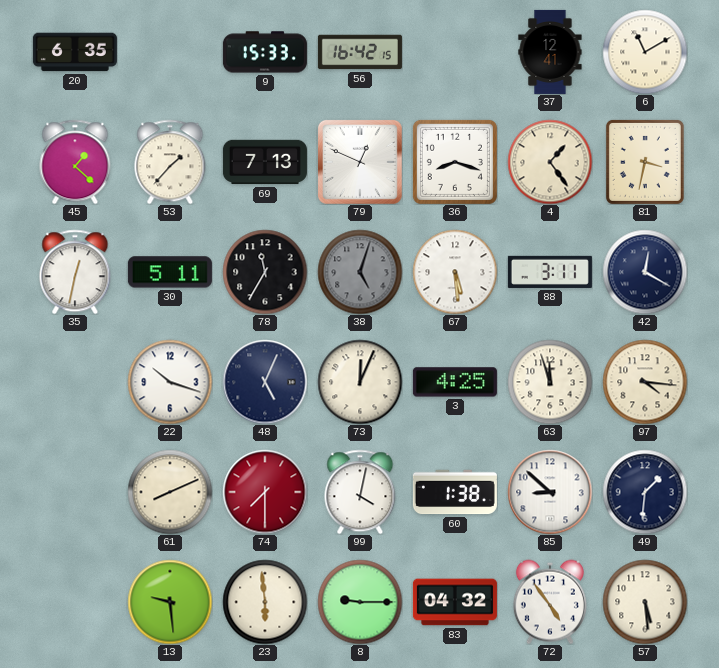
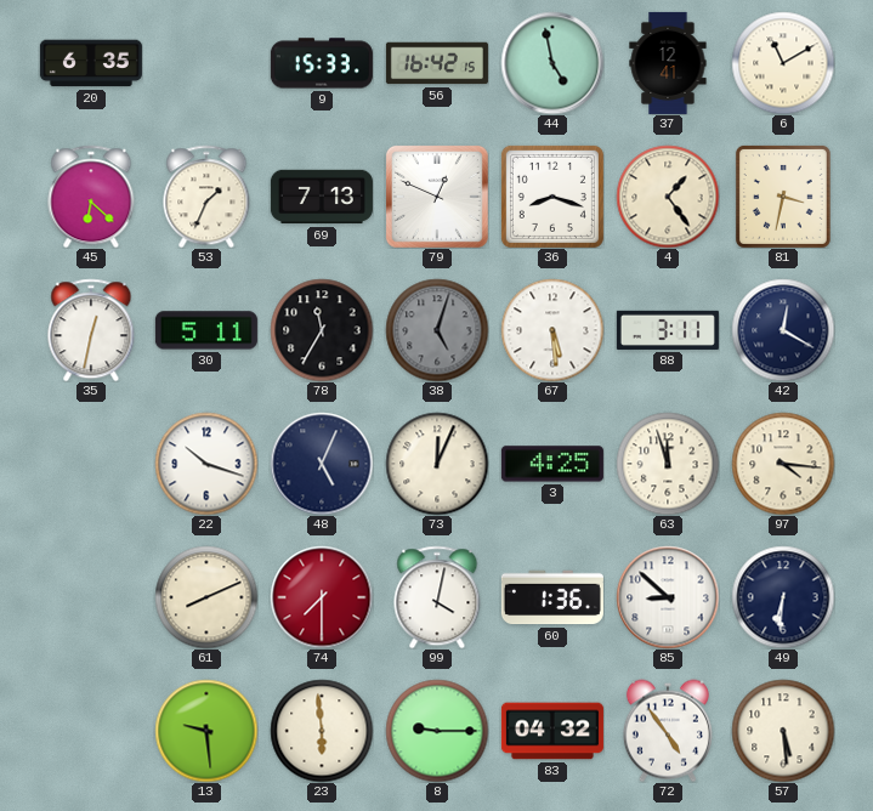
44: none -> 4:58
45: 1:22 -> 6:22
53: 1:37 -> 1:34
60: 1:38 -> 1:36
49: 1:31 -> 6:31
